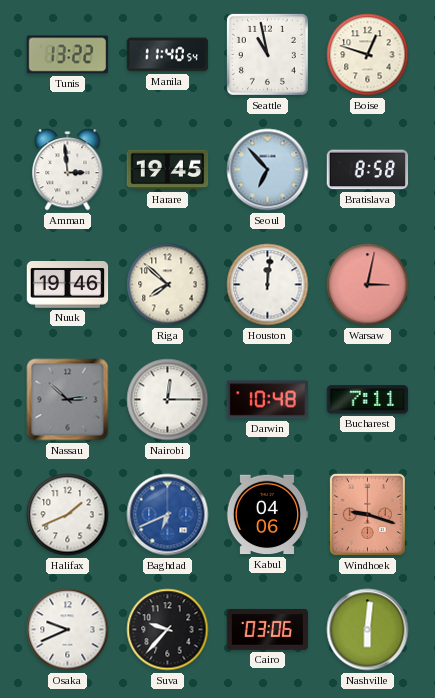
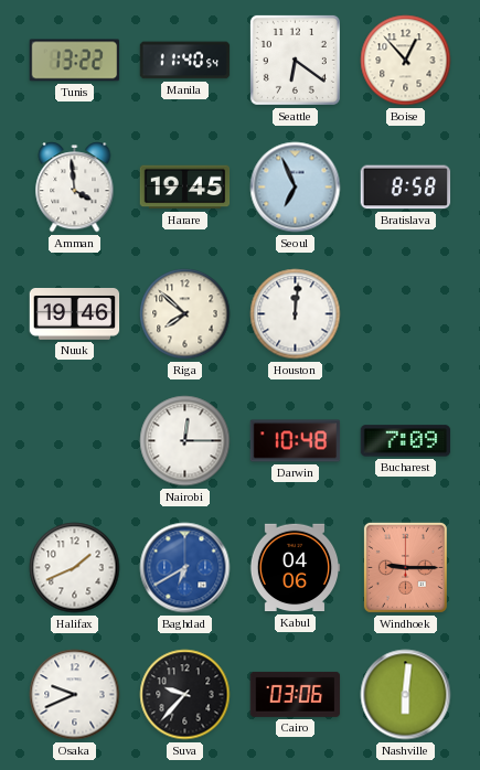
Seattle: 10:58 -> 6:21
Boise: 12:48 -> 12:53
Amman: 2:59 -> 3:59
Seoul: 6:53 -> 6:56
Warsaw: 3:02 -> none
Nassau: 2:52 -> none
Bucharest: 7:11 -> 7:09
Baghdad: 6:41 -> 6:40
Windhoek: 9:18 -> 9:15
